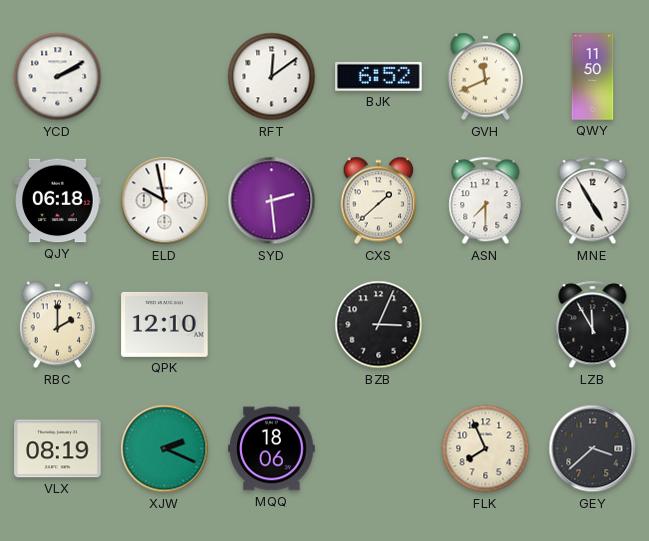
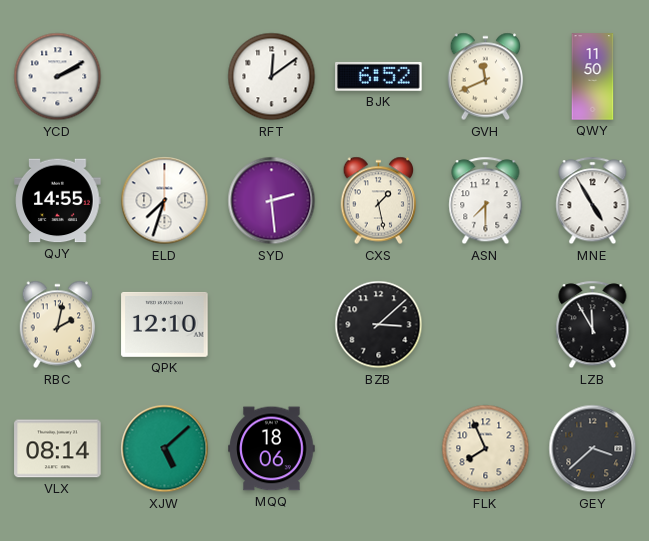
QJY: 06:18 -> 14:55
ELD: 9:58 -> 7:33
CXS: 1:38 -> 1:28
RBC: 2:00 -> 2:02
BZB: 3:04 -> 3:08
VLX: 08:19 -> 08:14
XJW: 2:19 -> 5:08
